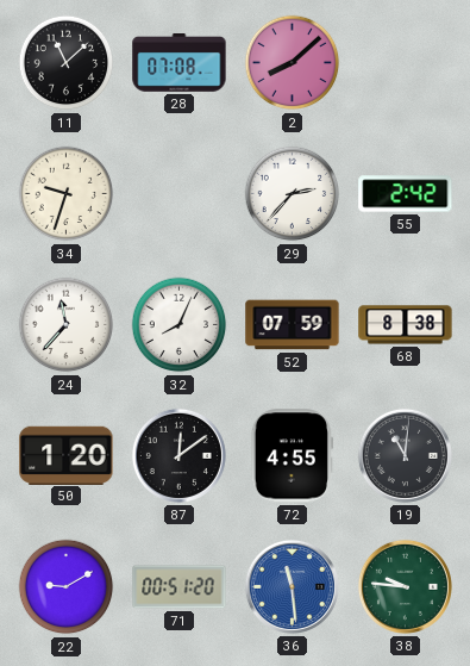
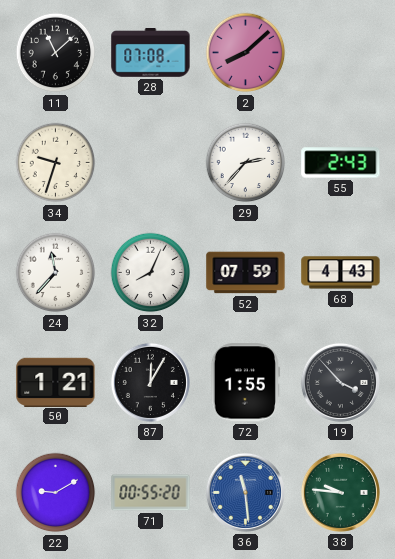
55: 2:42 -> 2:43
68: 8:38 -> 4:43
50: 1:20 -> 1:21
87: 12:09 -> 12:05
72: 4:55 -> 1:55
19: 11:01 -> 3:53
71: 00:51 -> 00:55
